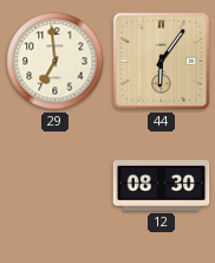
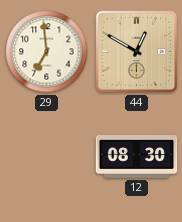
44: 6:06 -> 12:50
